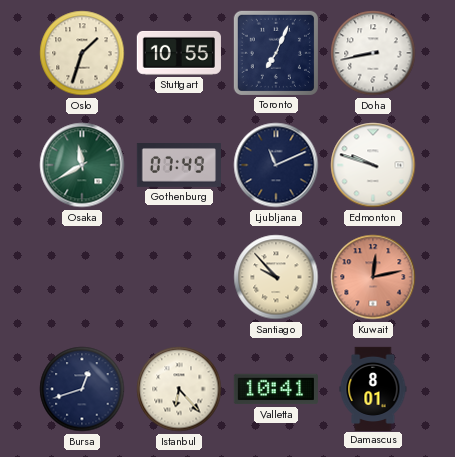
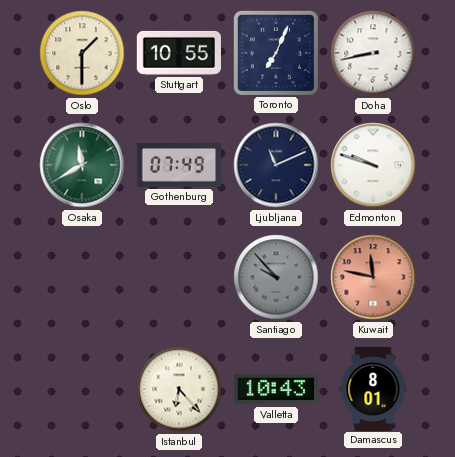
Oslo: 1:33 -> 1:30
Santiago dial: cream -> grey
Kuwait: 12:13 -> 11:47
Bursa: 12:42 -> none
Valletta: 10:41 -> 10:43
